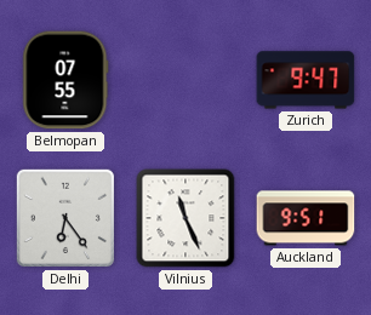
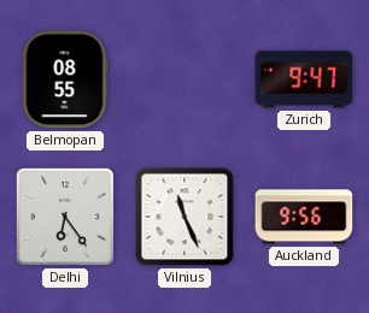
Belmopan: 07:55 -> 08:55
Auckland: 9:51 -> 9:56
